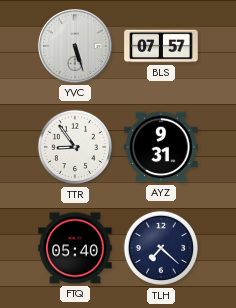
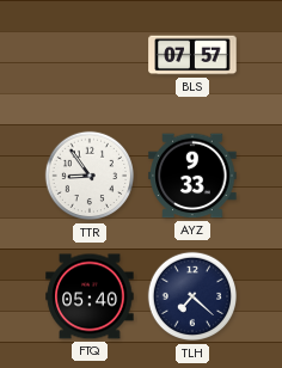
YVC: 5:27 -> none
AYZ: 9:31 -> 9:33
